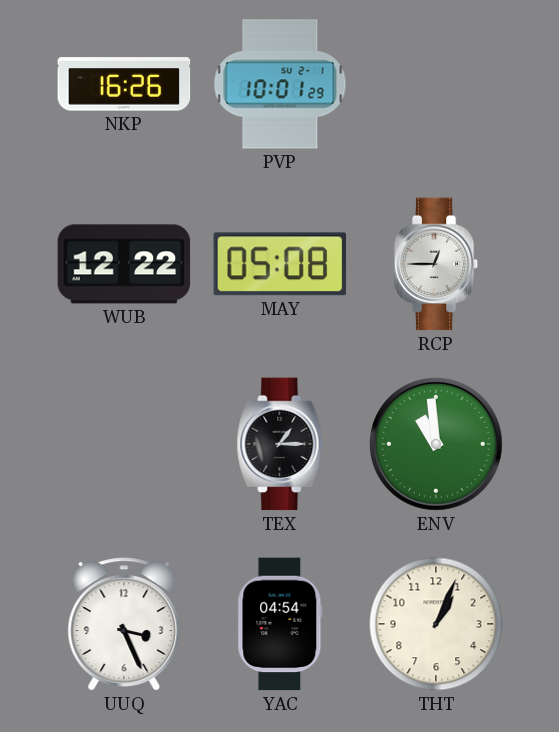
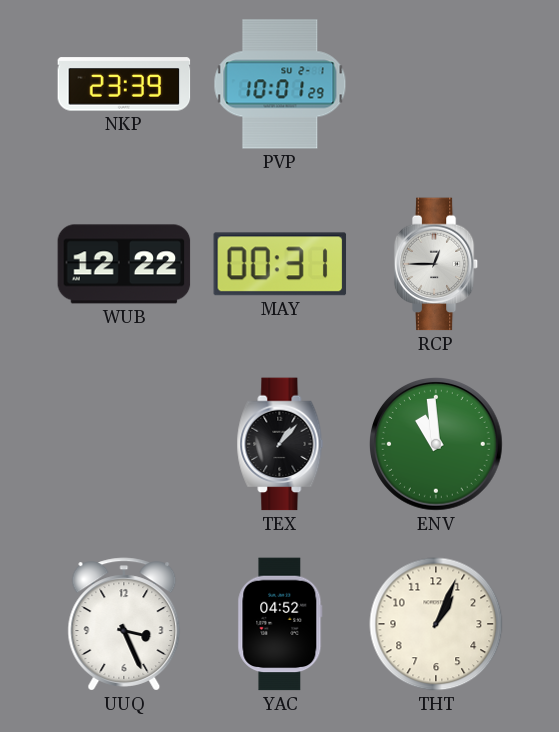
NKP: 16:26 -> 23:39
MAY: 05:08 -> 00:31
TEX: 1:15 -> 1:07
YAC: 04:54 -> 04:52
